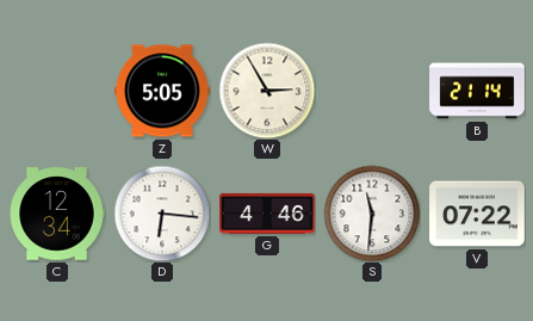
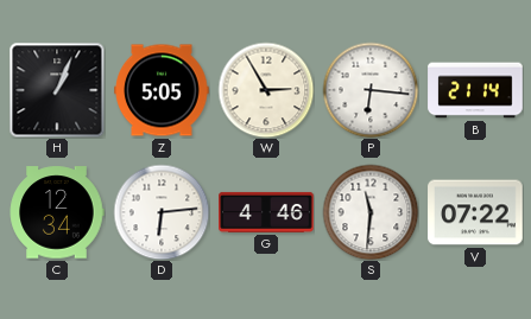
H: none -> 1:04
P: none -> 6:16
D: 6:16 -> 6:14
